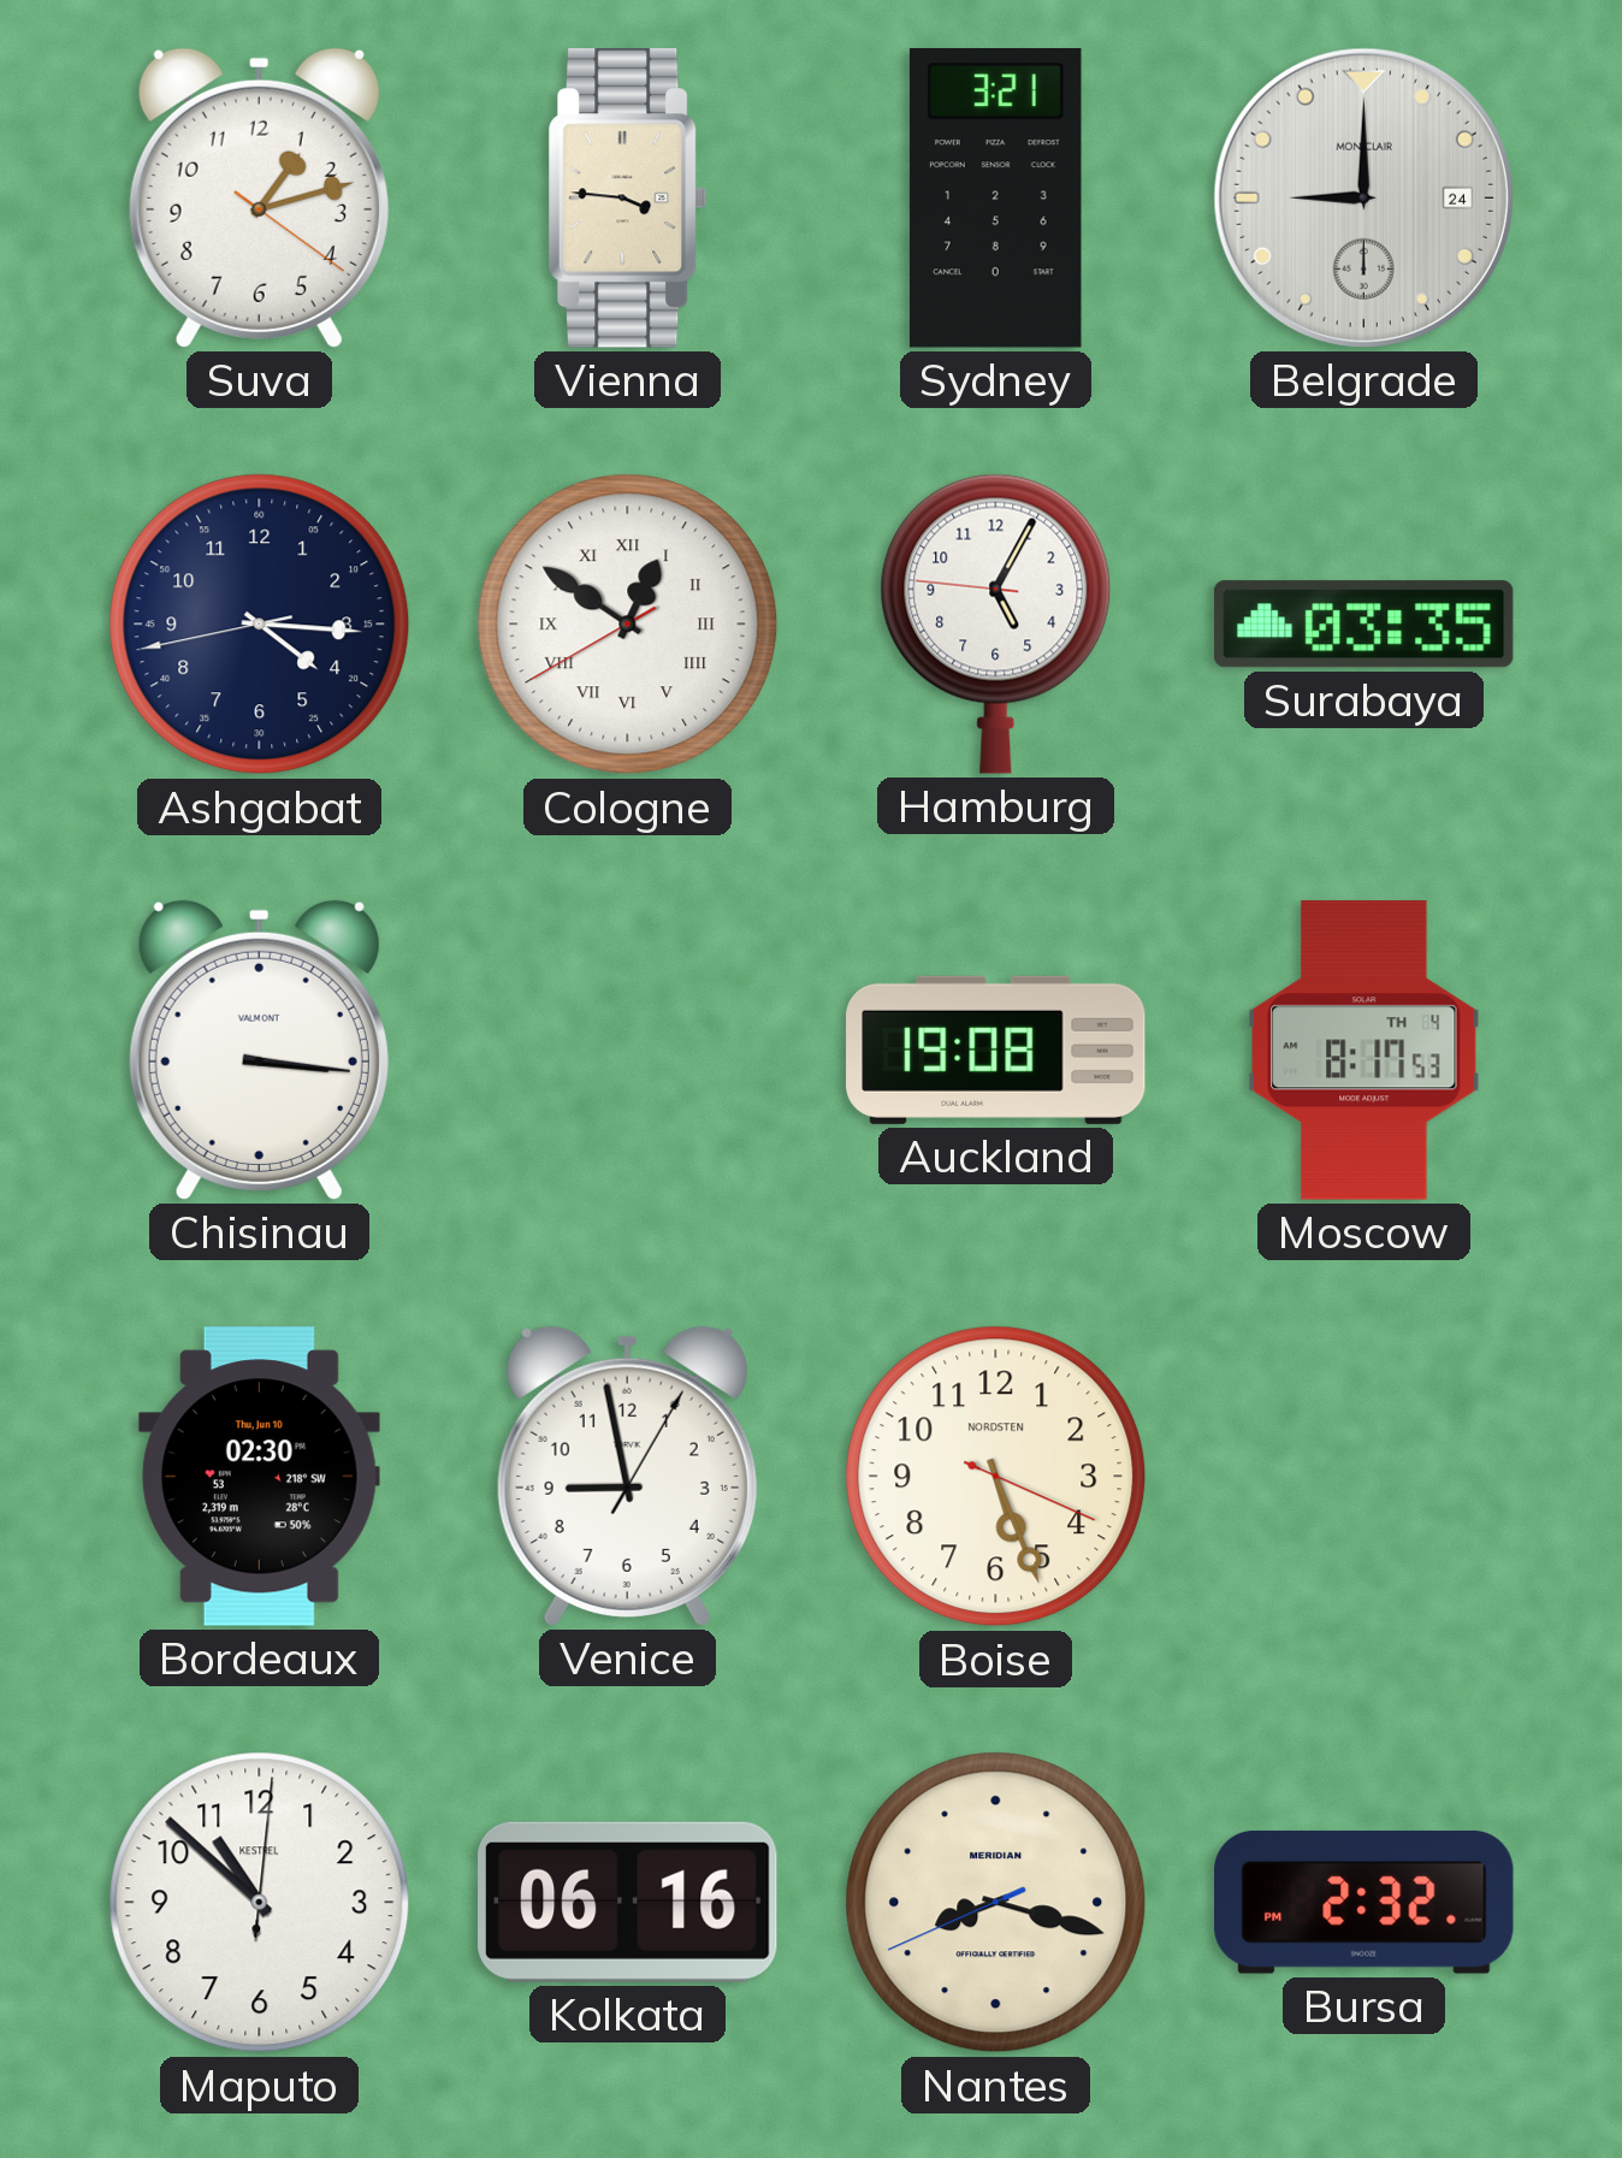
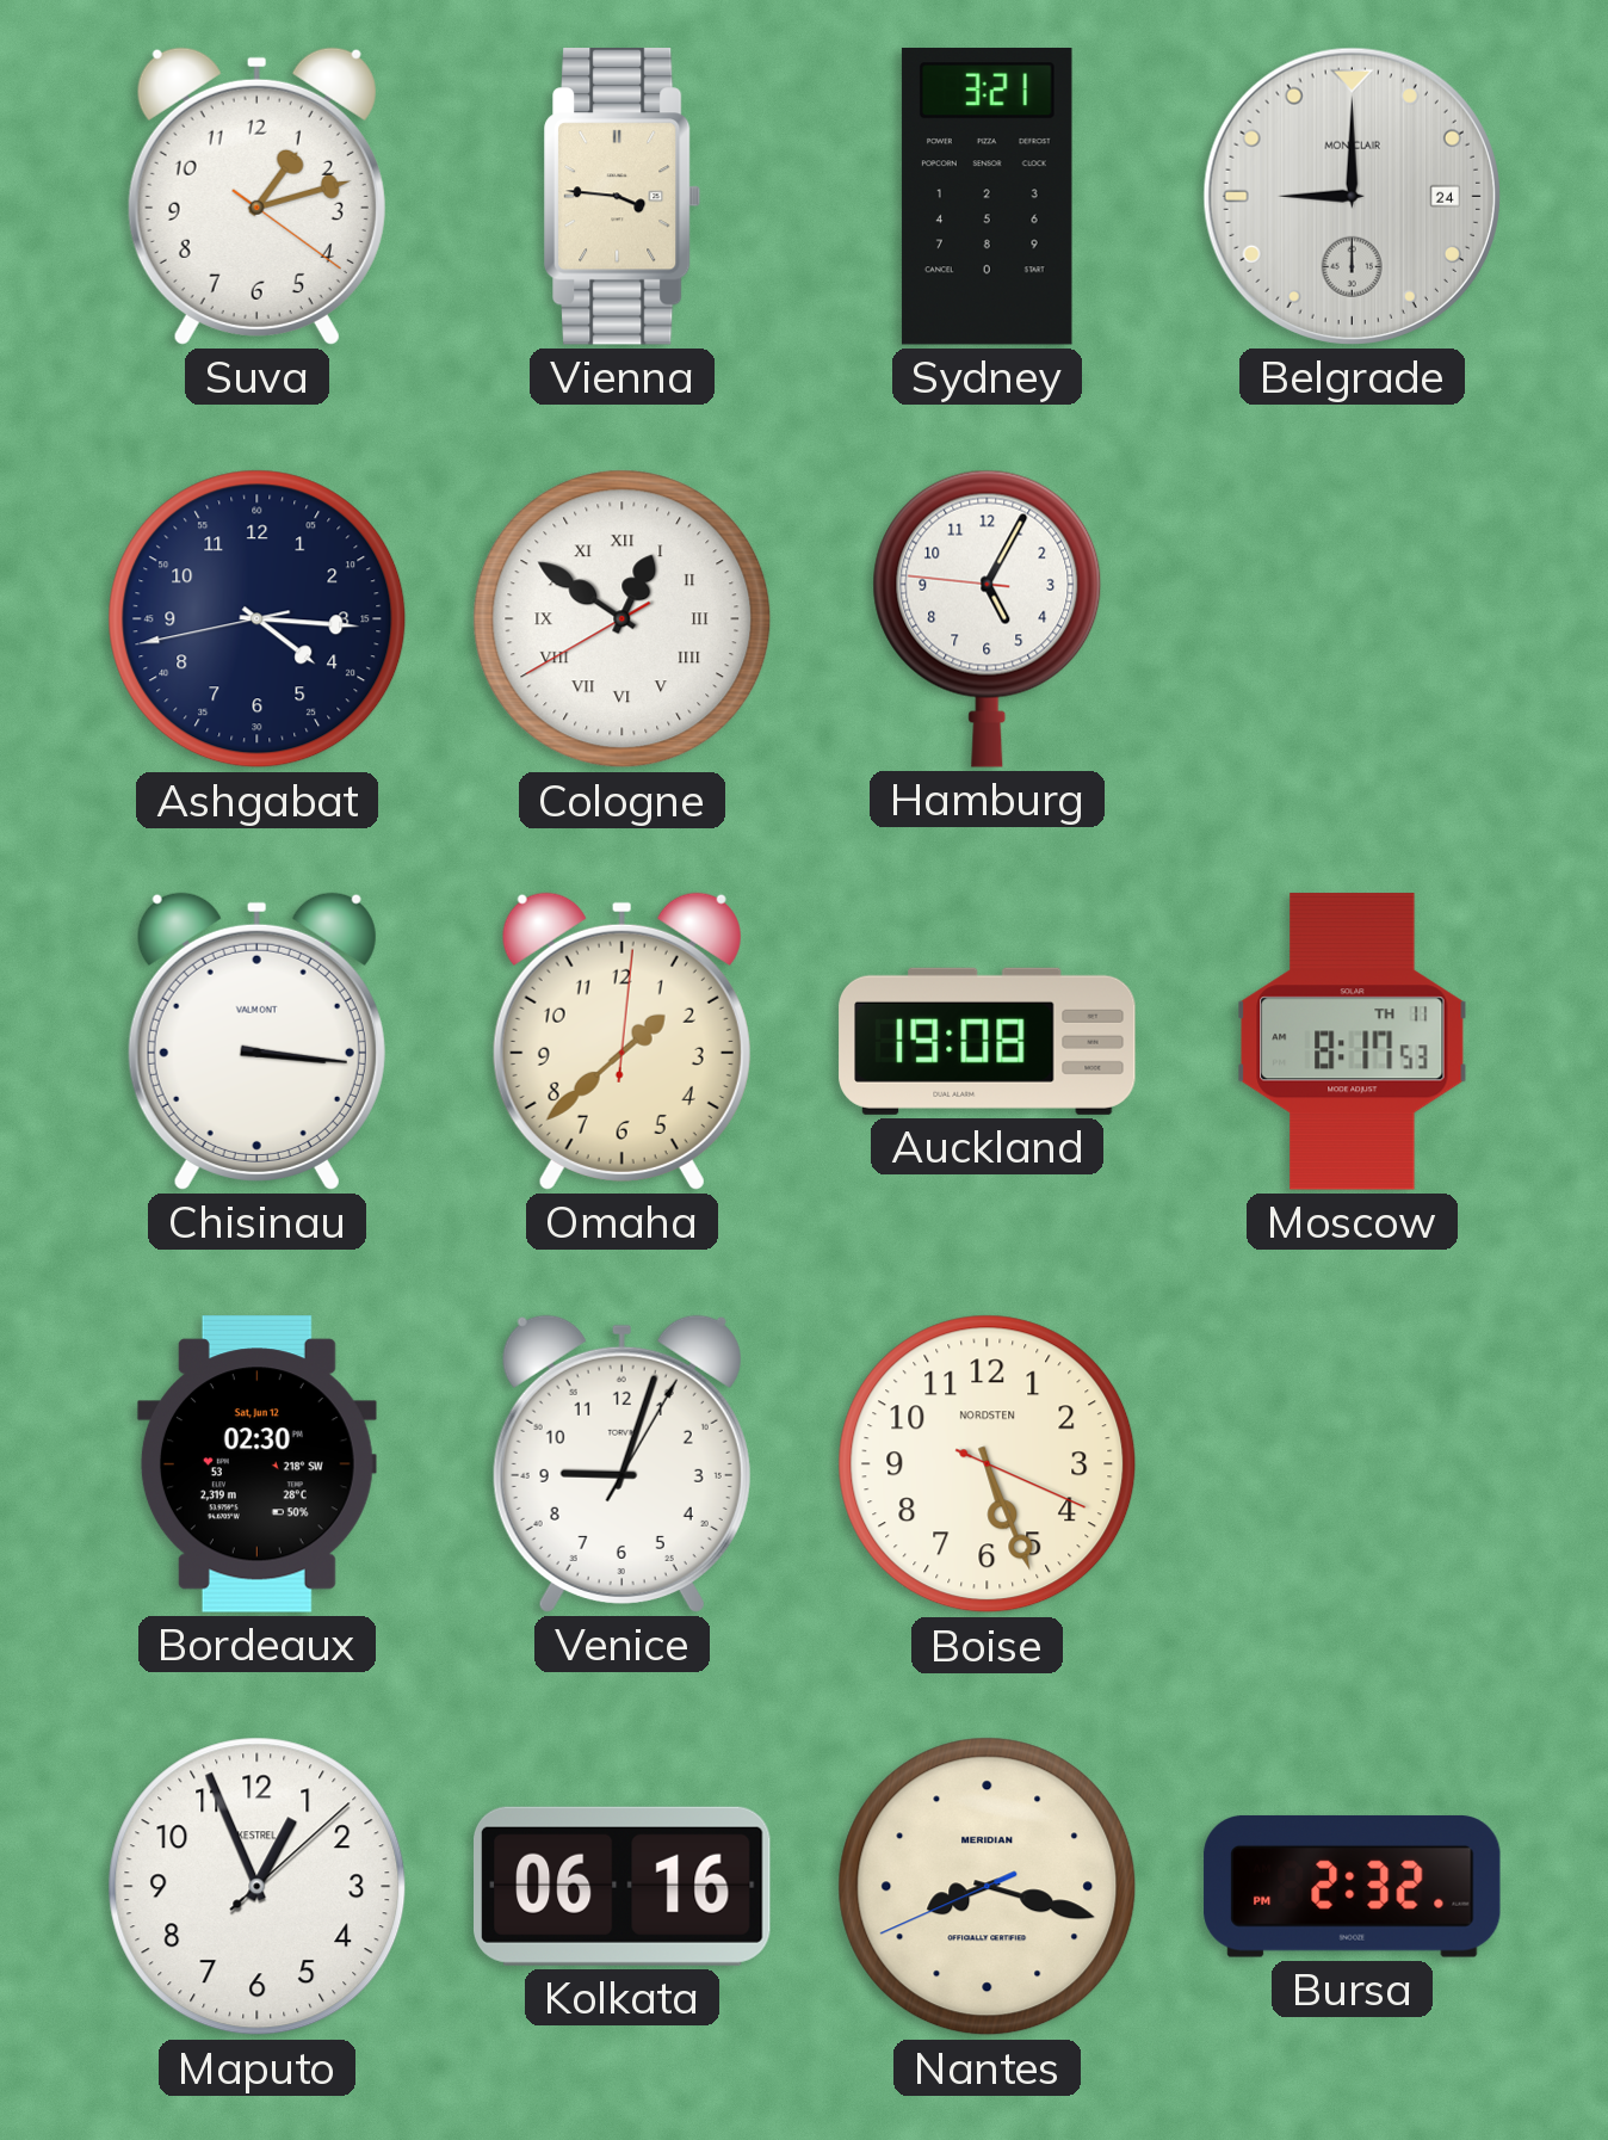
Surabaya: 03:35 -> none
Omaha: none -> 1:38
Moscow date: TH 4 -> TH 11
Bordeaux date: Thu, Jun 10 -> Sat, Jun 12
Venice: 8:58 -> 9:03
Maputo: 10:52 -> 12:56
